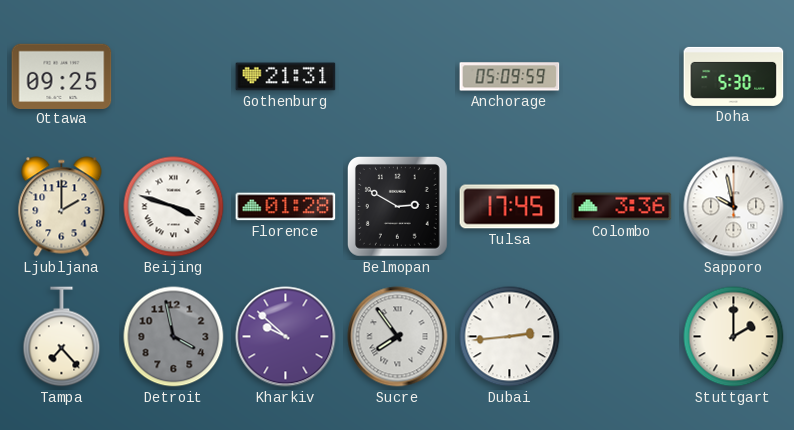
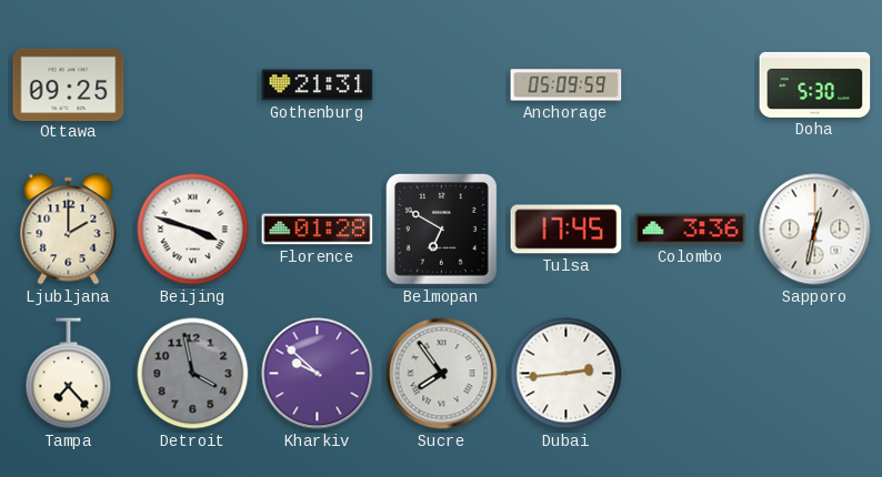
Belmopan: 2:50 -> 6:50
Sapporo: 9:58 -> 12:32
Stuttgart: 2:00 -> none
